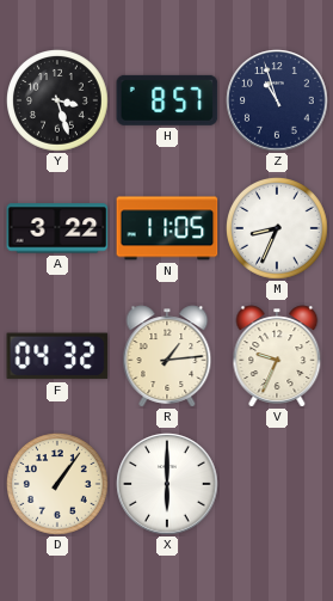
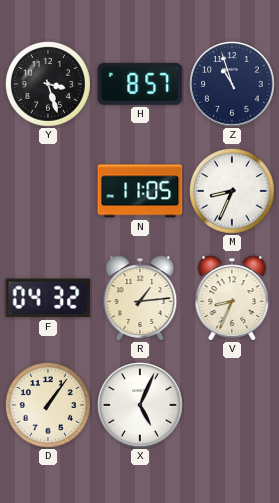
A: 3:22 -> none
V: 9:34 -> 8:34
X: 6:00 -> 5:04
